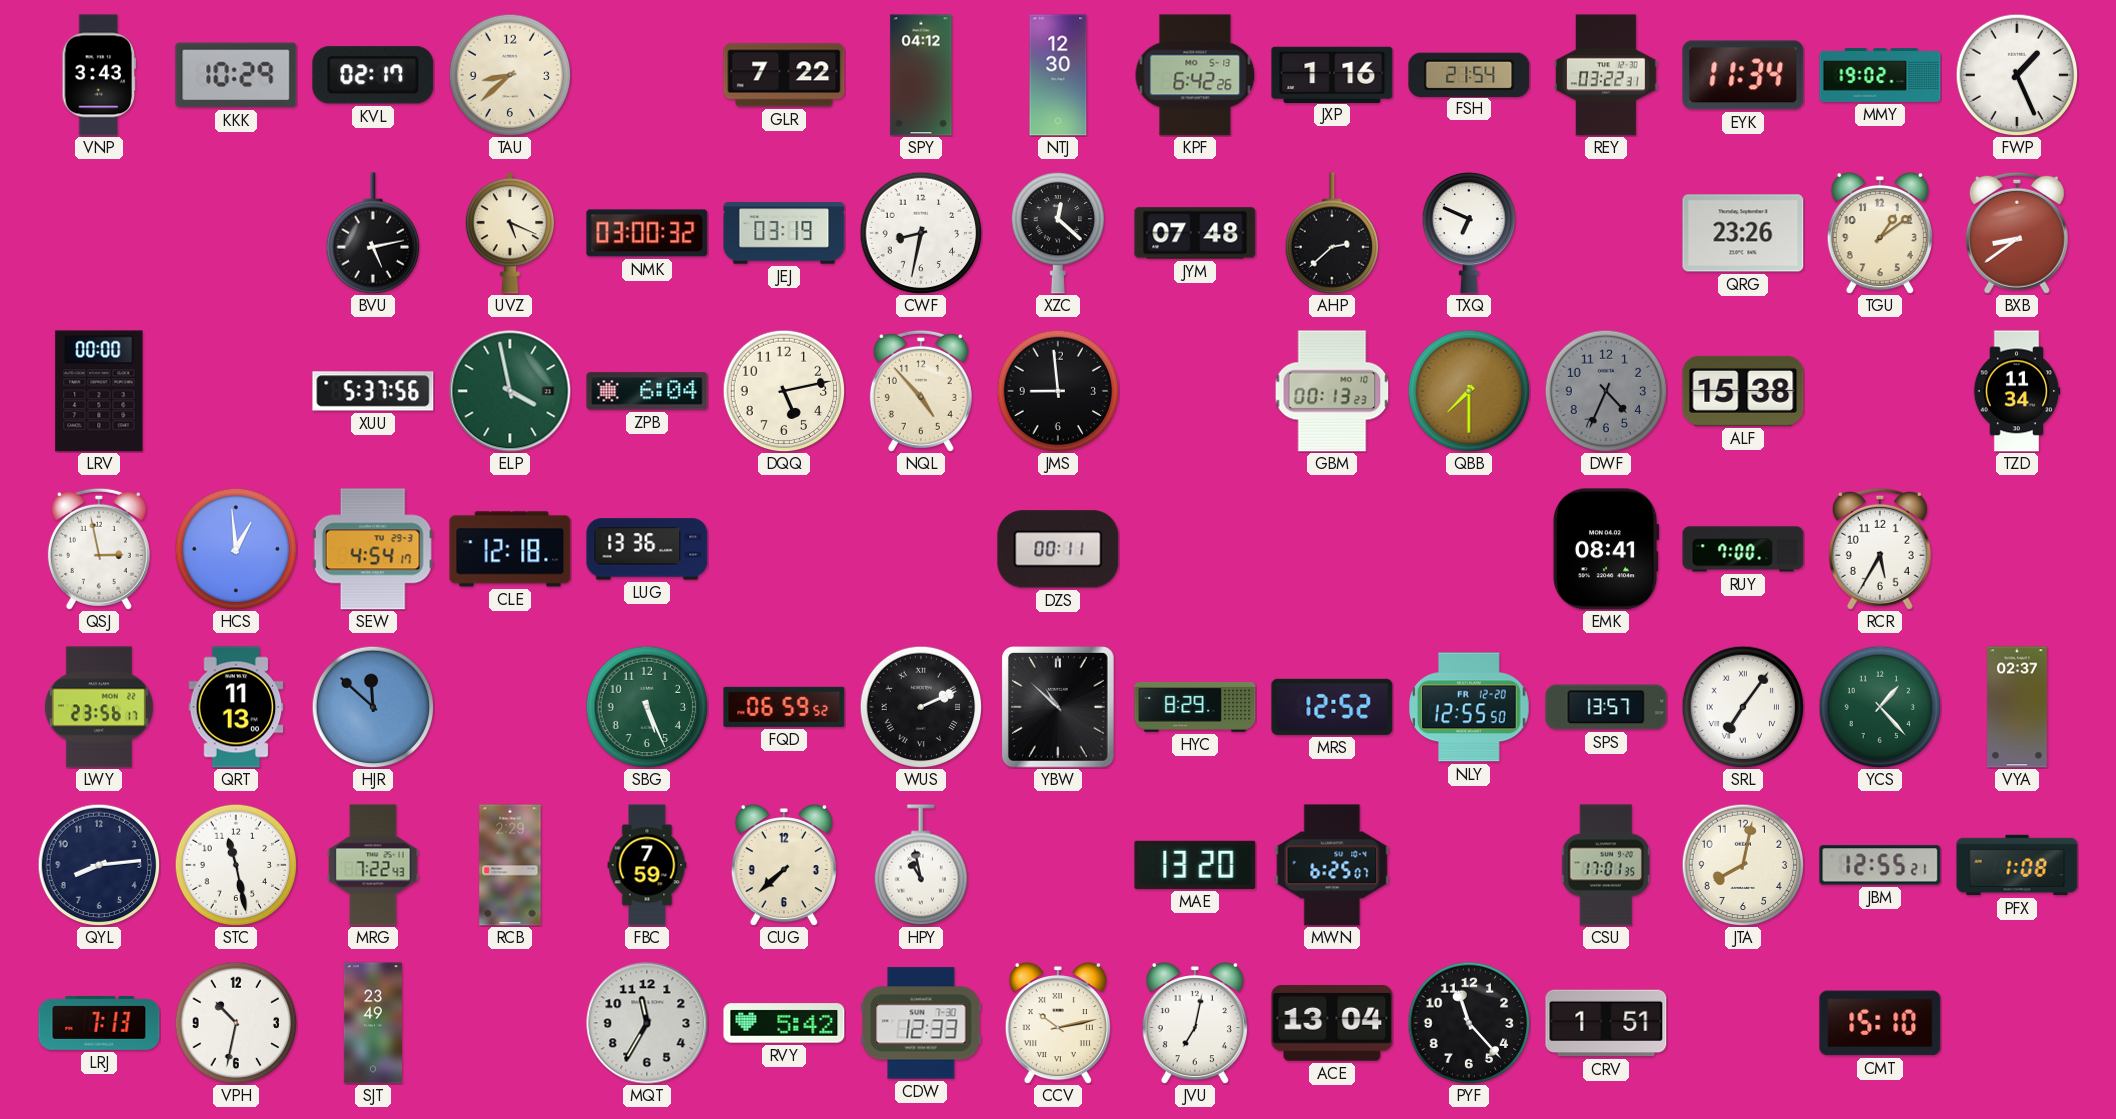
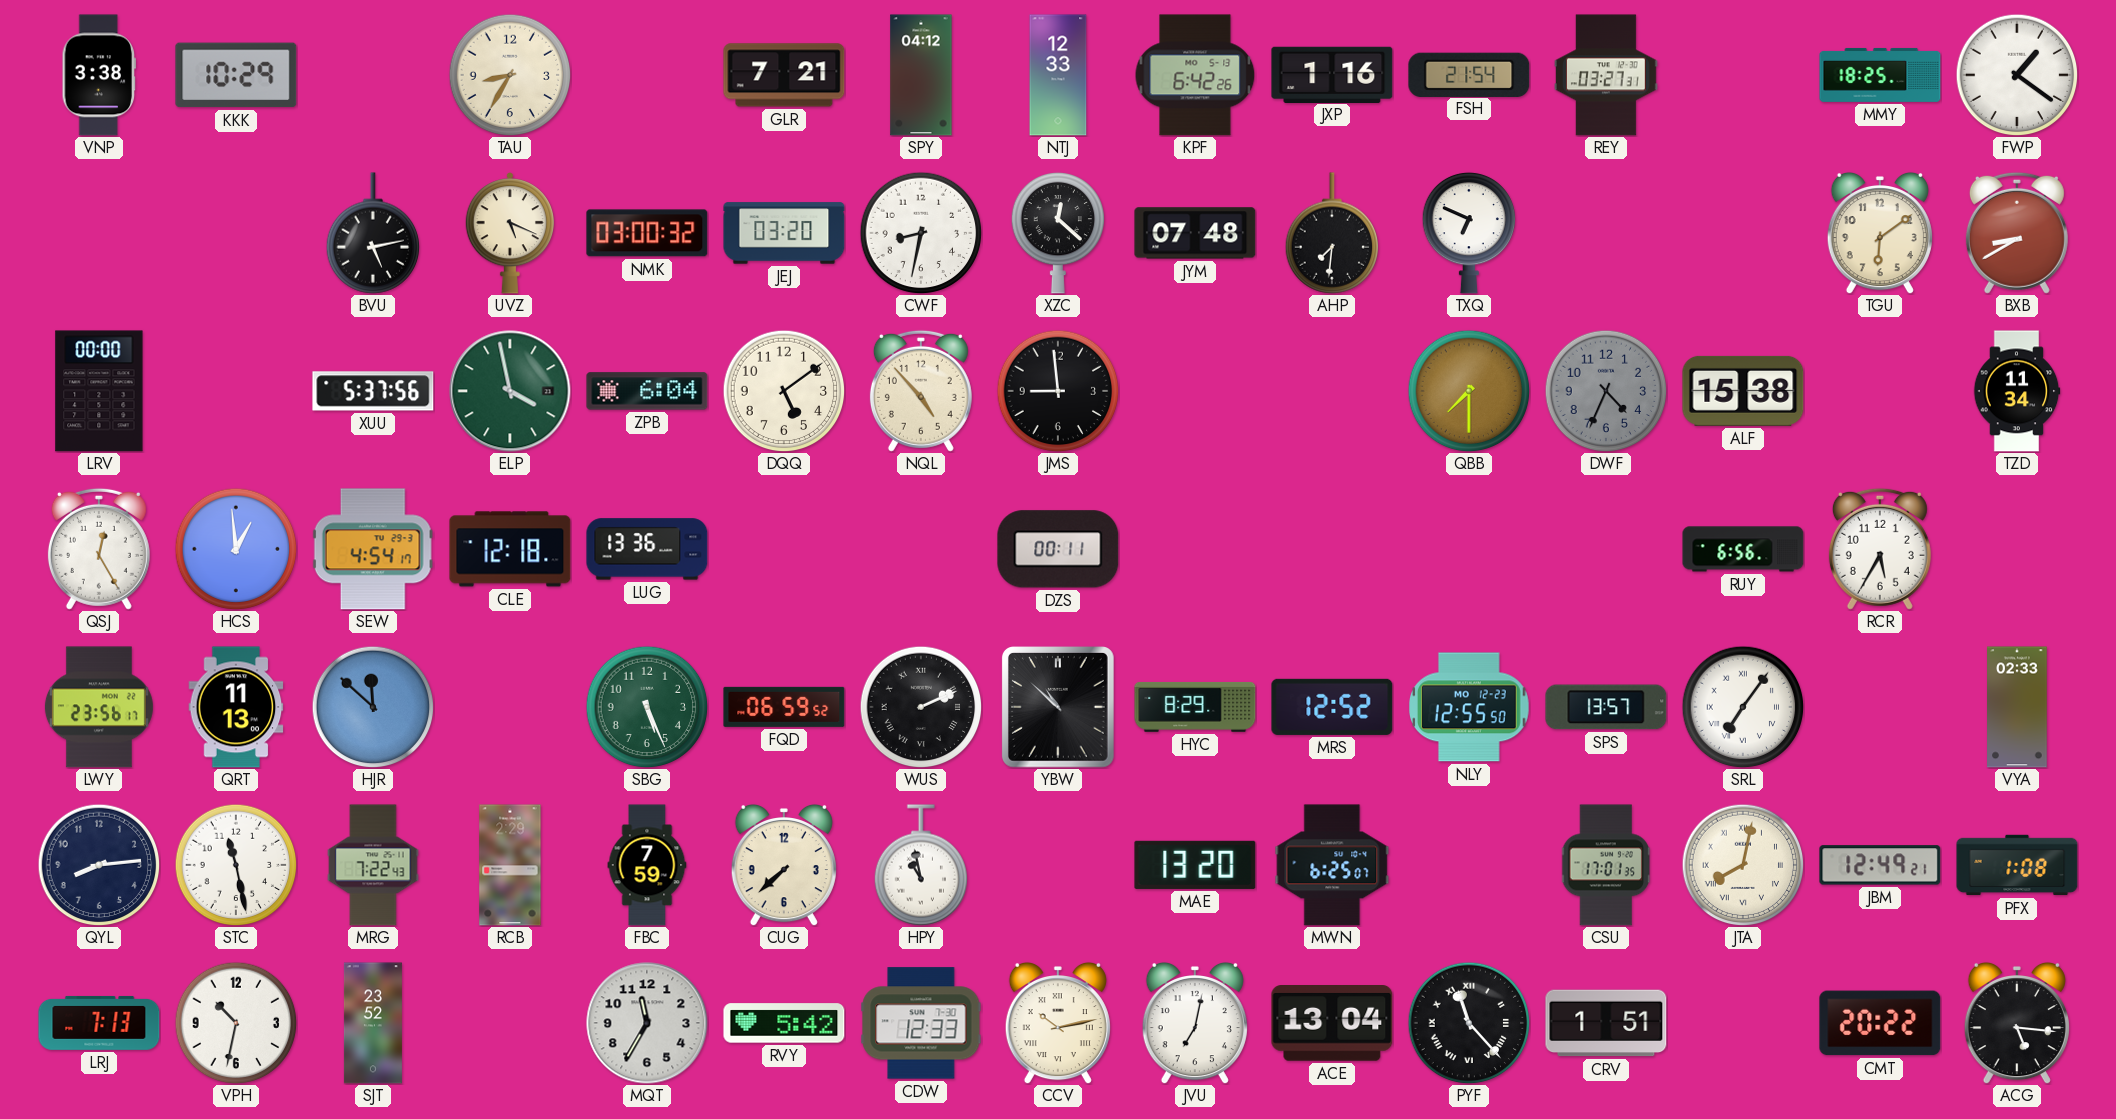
VNP: 3:43 -> 3:38
KVL: 02:17 -> none
TAU: 8:38 -> 8:35
GLR: 7:22 -> 7:21
NTJ: 12:30 -> 12:33
REY: 03:22 -> 03:27
EYK: 11:34 -> none
MMY: 19:02 -> 18:25
FWP: 1:26 -> 1:21
JEJ: 03:19 -> 03:20
AHP: 2:38 -> 7:31
QRG: 23:26 -> none
TGU: 1:09 -> 6:09
BXB: 8:39 -> 8:40
DQQ: 5:13 -> 5:09
GBM: 00:13 -> none
QSJ: 2:58 -> 12:25
EMK: 08:41 -> none
RUY: 7:00 -> 6:56
NLY date: FR 12-20 -> MO 12-23
YCS: 1:23 -> none
VYA: 02:37 -> 02:33
JTA numerals: Arabic -> Roman
JBM: 12:55 -> 12:49
SJT: 23:49 -> 23:52
PYF numerals: Arabic -> Roman
CMT: 15:10 -> 20:22
ACG: none -> 5:16
